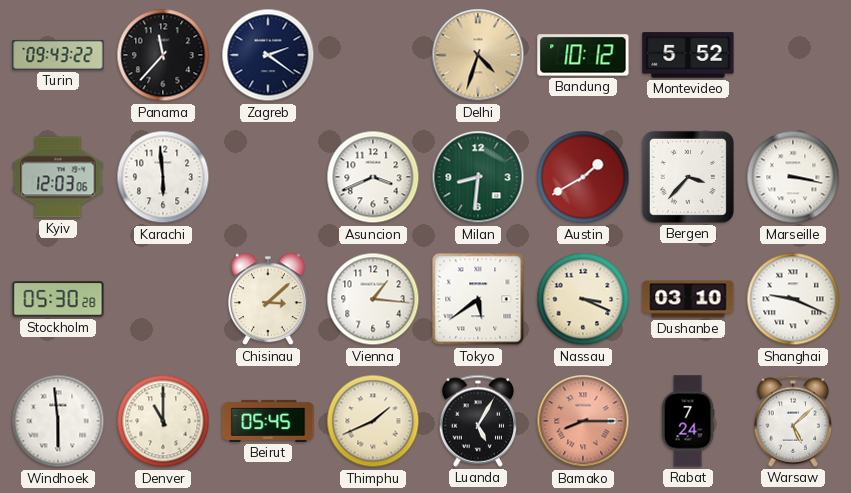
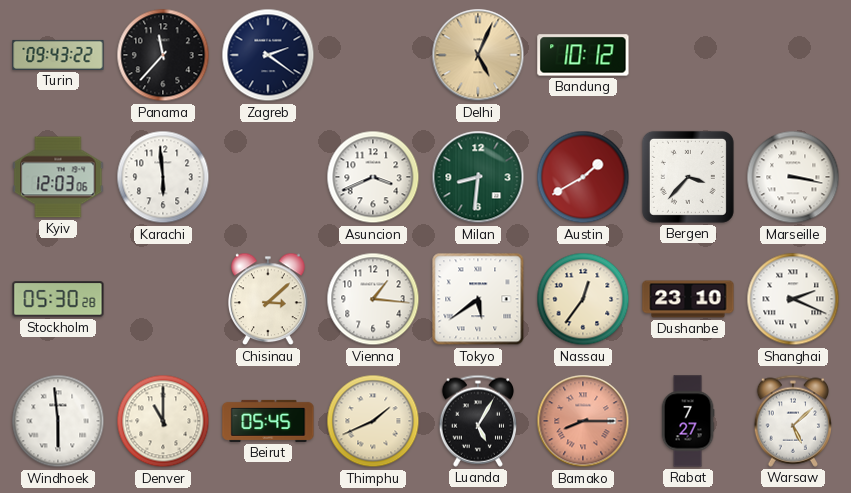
Delhi: 4:33 -> 5:04
Montevideo: 5:52 -> none
Nassau: 3:19 -> 12:36
Dushanbe: 03:10 -> 23:10
Shanghai: 9:19 -> 2:19
Rabat: 7:24 -> 7:27
